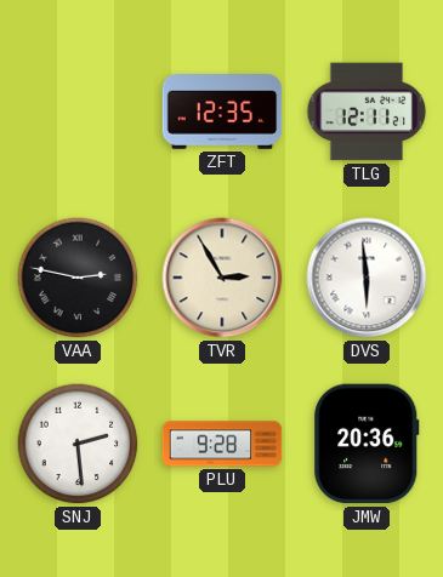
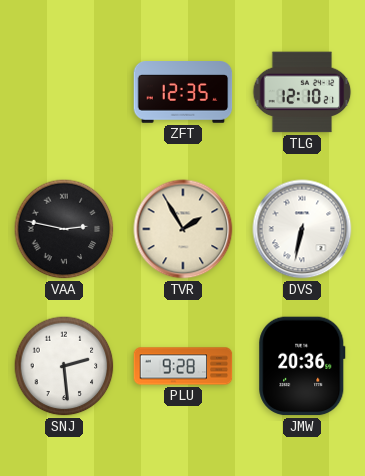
TLG: 12:11 -> 12:10
TVR: 2:55 -> 1:55
DVS: 5:59 -> 6:32
